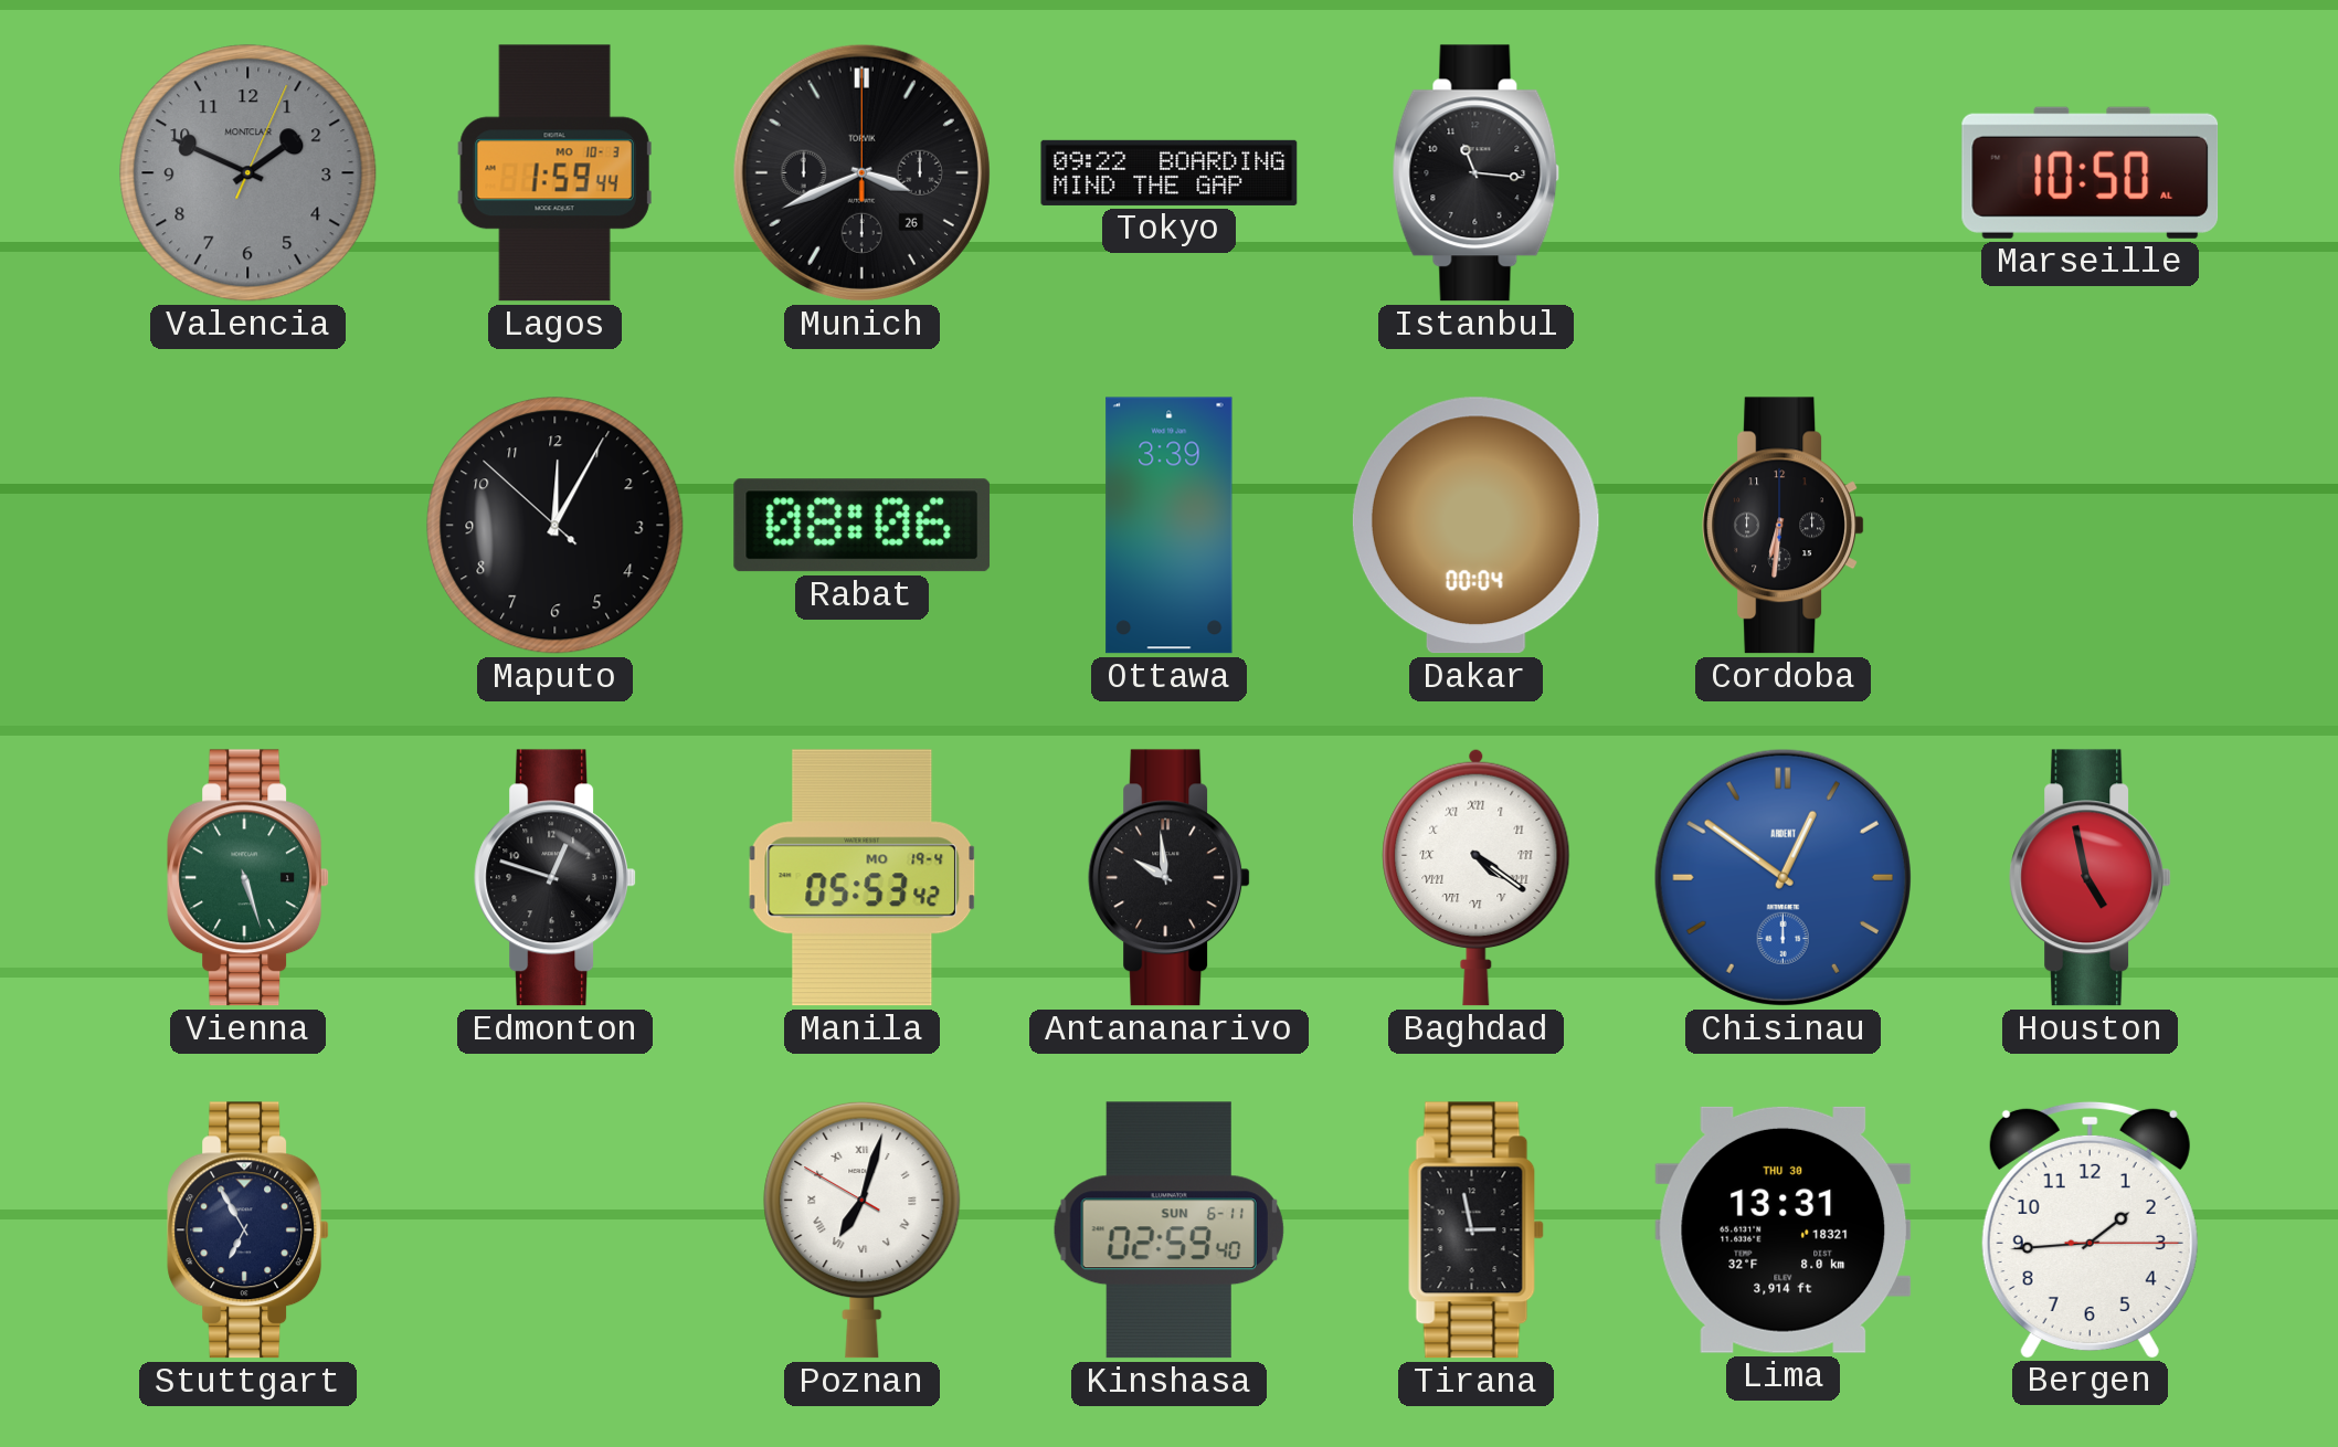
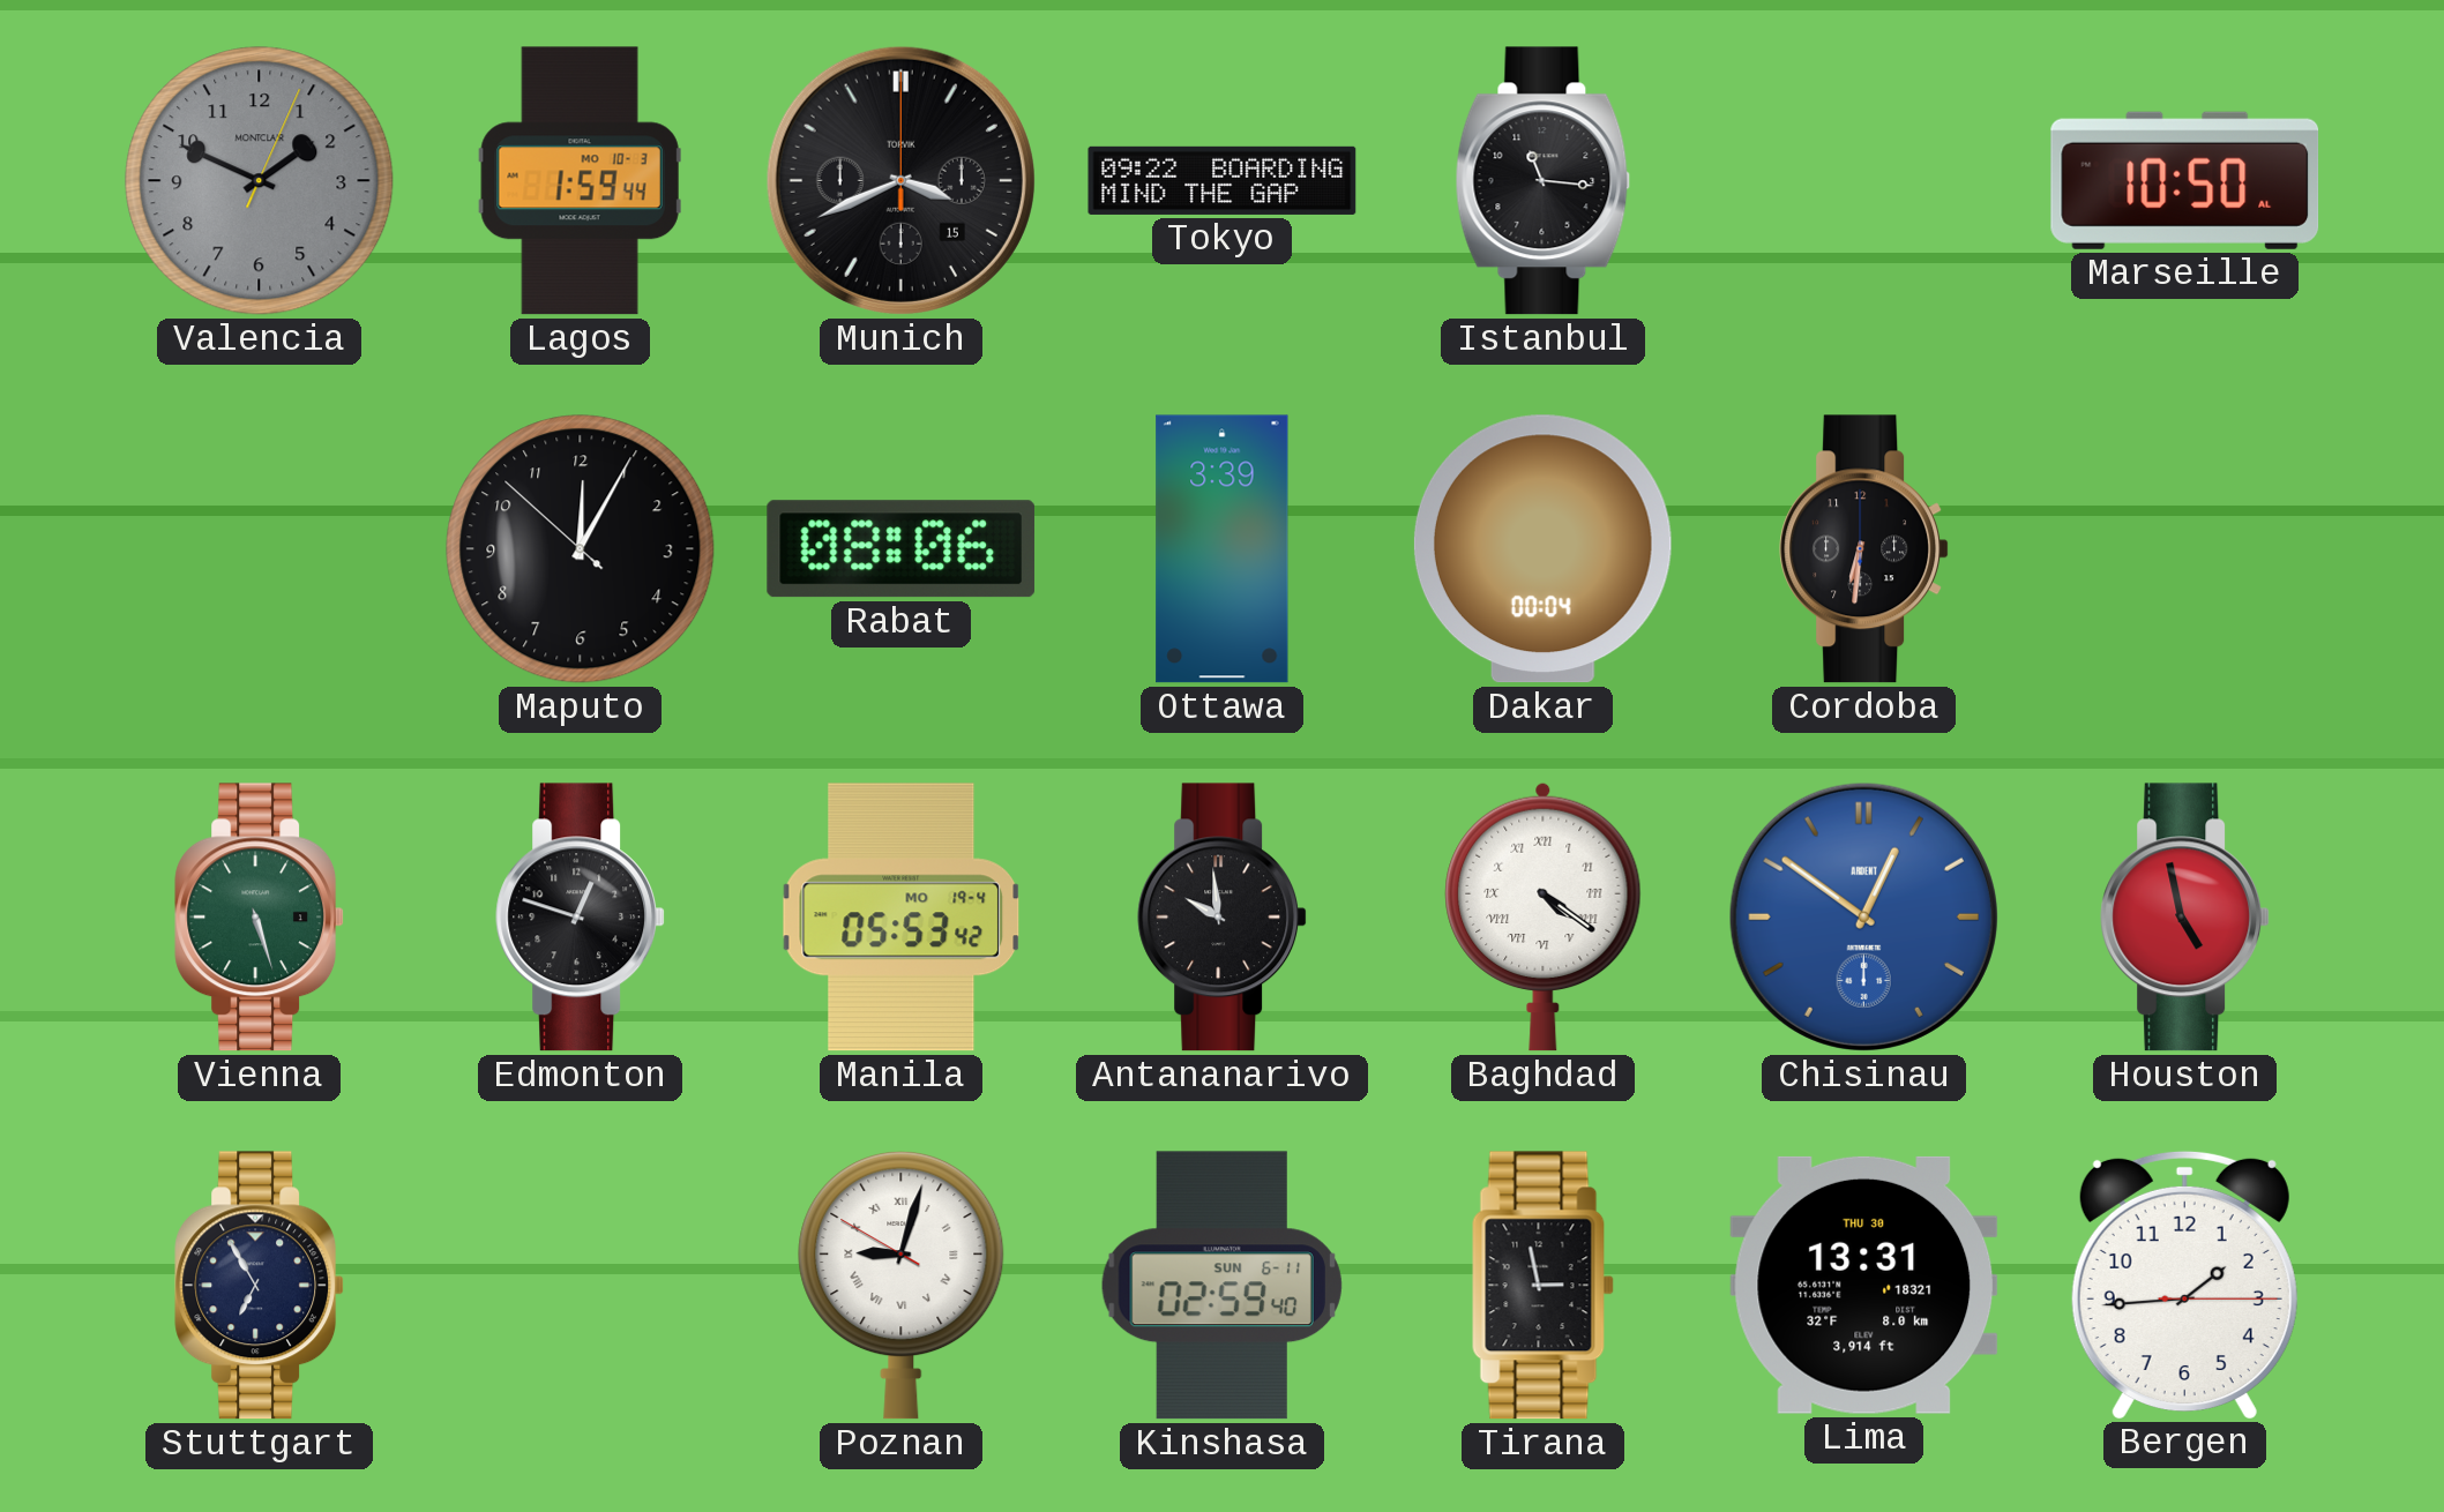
Munich date: 26 -> 15
Poznan: 7:02 -> 9:02
